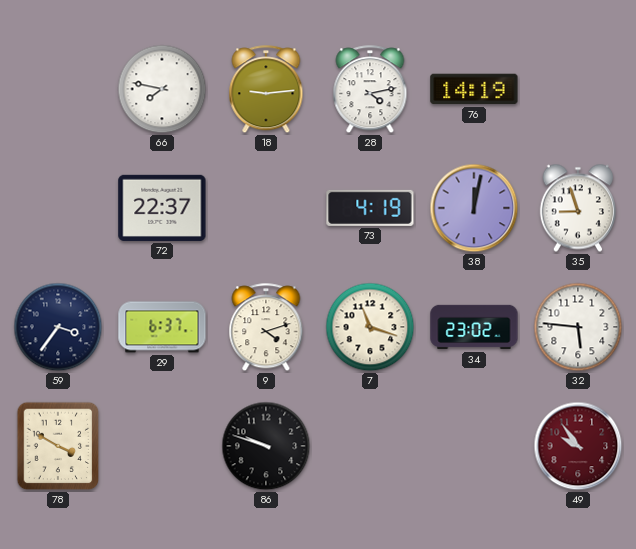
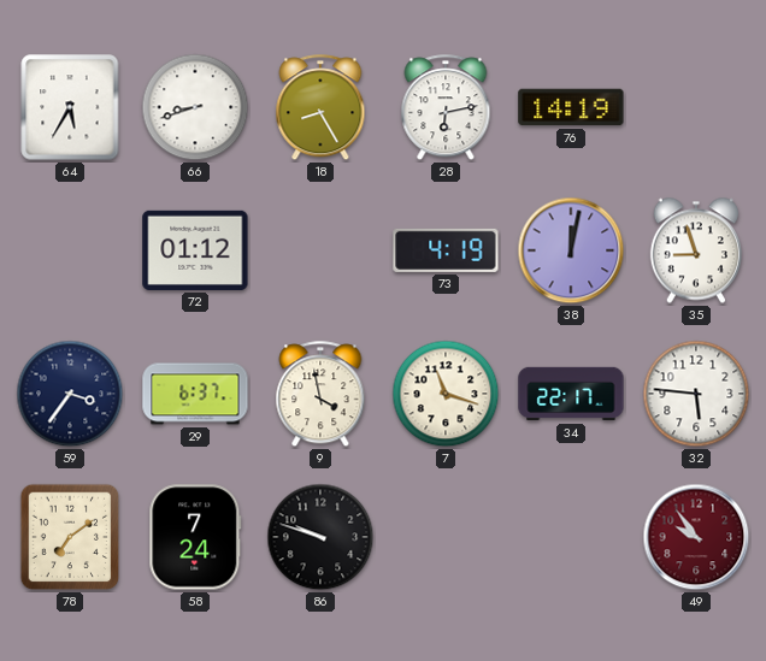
64: none -> 5:35
66: 7:47 -> 8:42
18: 9:14 -> 8:25
28: 4:13 -> 6:13
72: 22:37 -> 01:12
9: 4:12 -> 3:58
34: 23:02 -> 22:17
78: 3:50 -> 7:09
58: none -> 7:24
